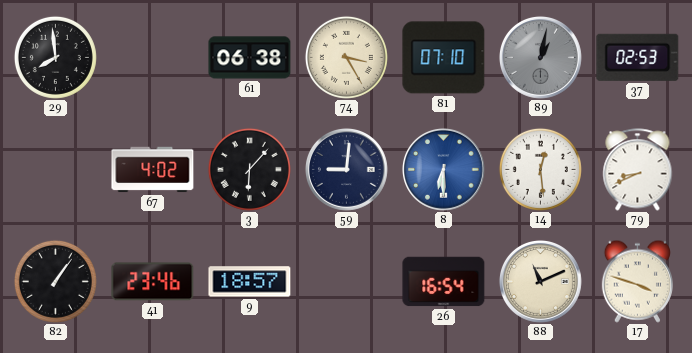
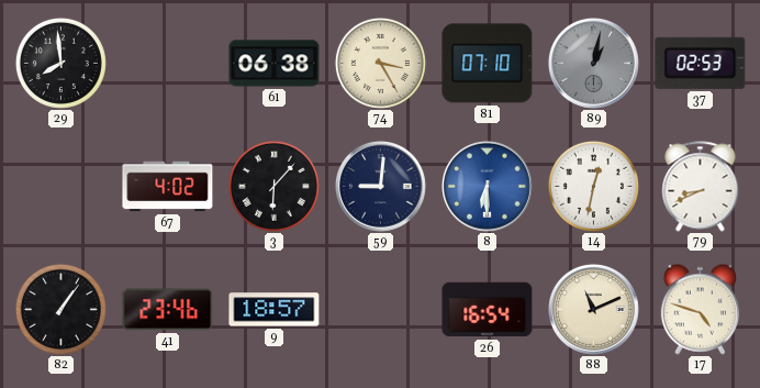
14: 12:29 -> 12:32
17: 3:48 -> 4:48
